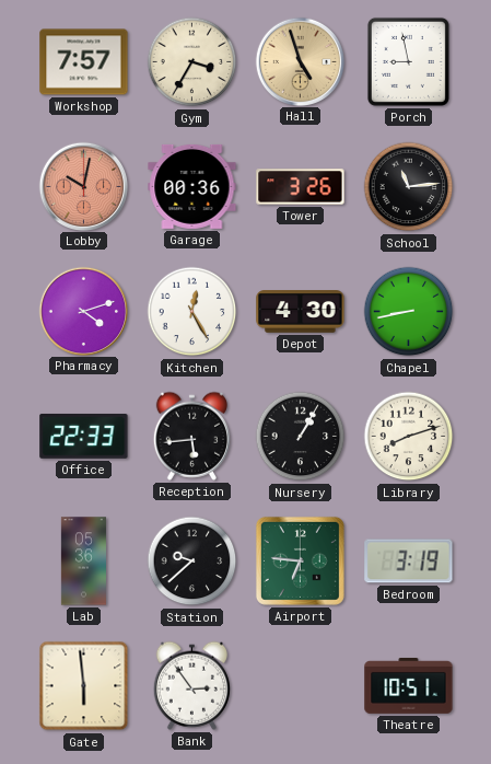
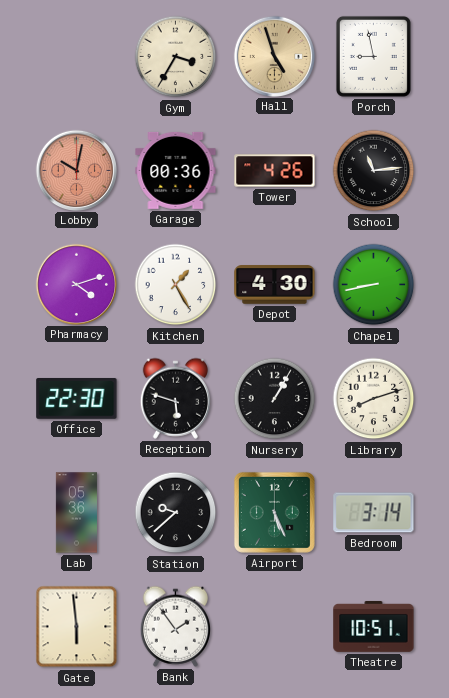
Workshop: 7:57 -> none
Tower: 3:26 -> 4:26
Kitchen: 12:25 -> 1:25
Office: 22:33 -> 22:30
Reception: 5:44 -> 5:48
Airport: 6:46 -> 5:26
Bedroom: 3:19 -> 3:14
Bank: 2:54 -> 1:54
